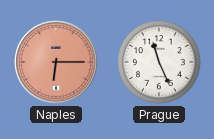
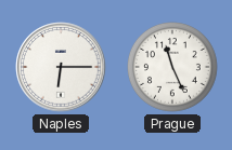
Naples dial: salmon -> white
